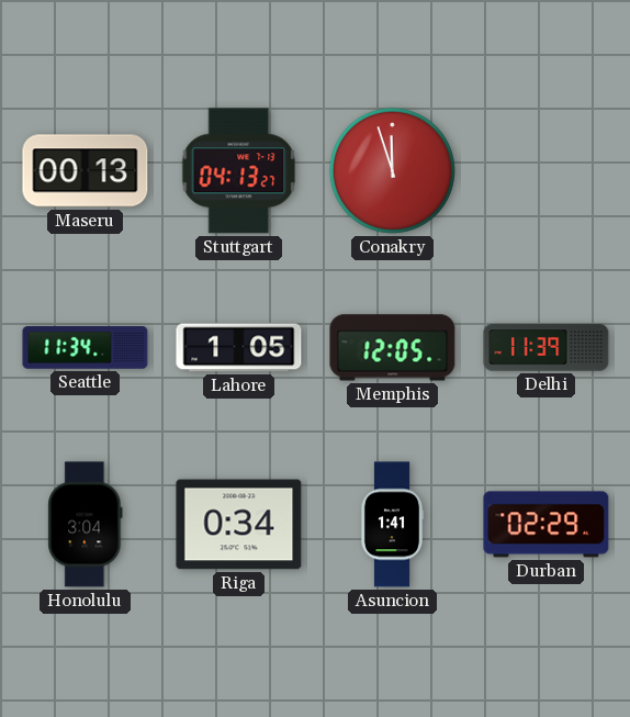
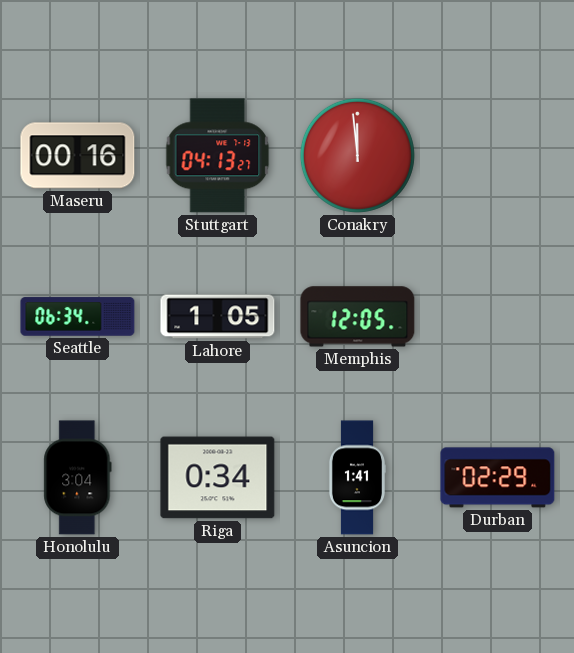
Maseru: 00:13 -> 00:16
Conakry: 11:57 -> 11:59
Seattle: 11:34 -> 06:34
Delhi: 11:39 -> none
